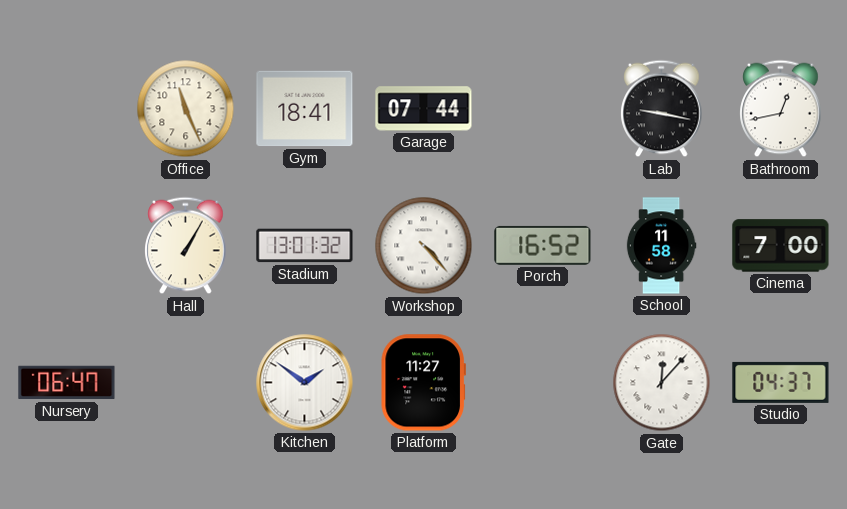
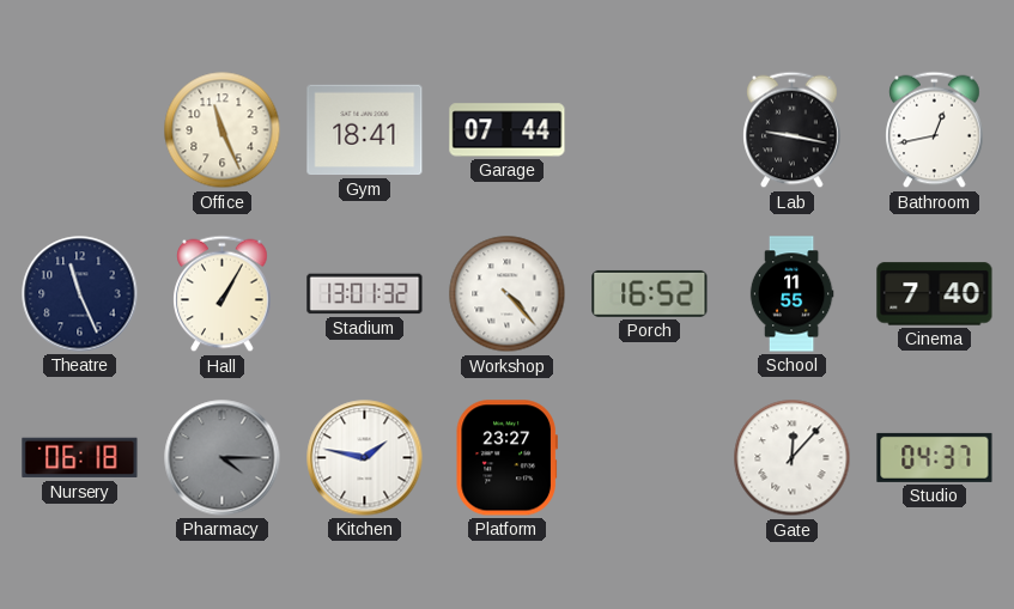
Theatre: none -> 11:26
School: 11:58 -> 11:55
Cinema: 7:00 -> 7:40
Nursery: 06:47 -> 06:18
Pharmacy: none -> 4:15
Kitchen: 1:51 -> 1:47
Platform: 11:27 -> 23:27
